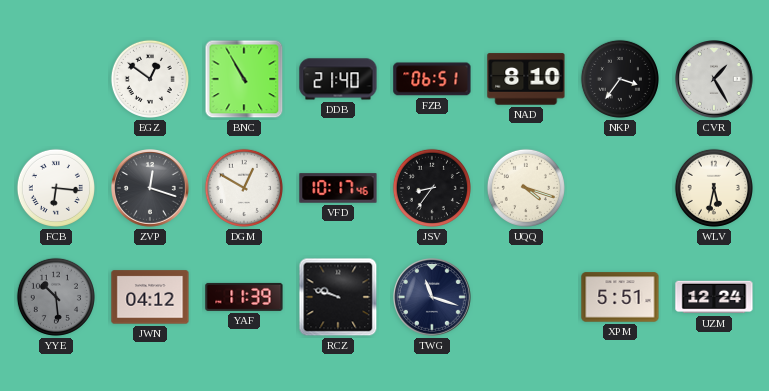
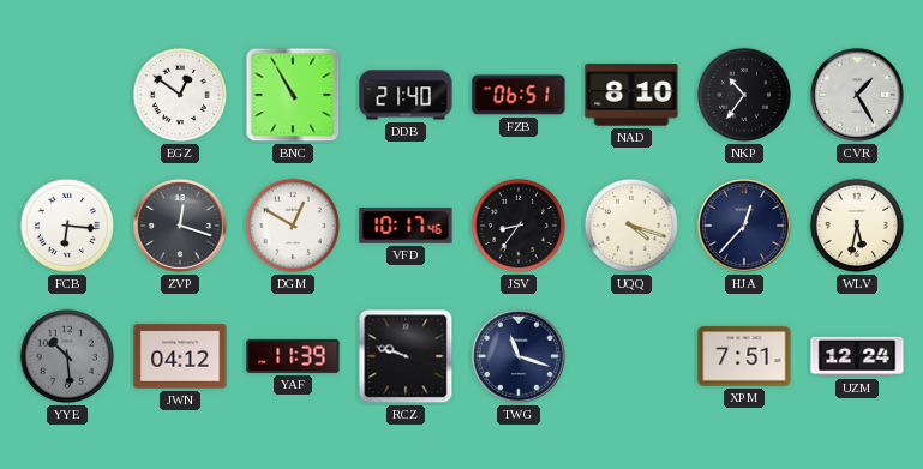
NKP: 3:36 -> 10:36
HJA: none -> 12:37
XPM: 5:51 -> 7:51
